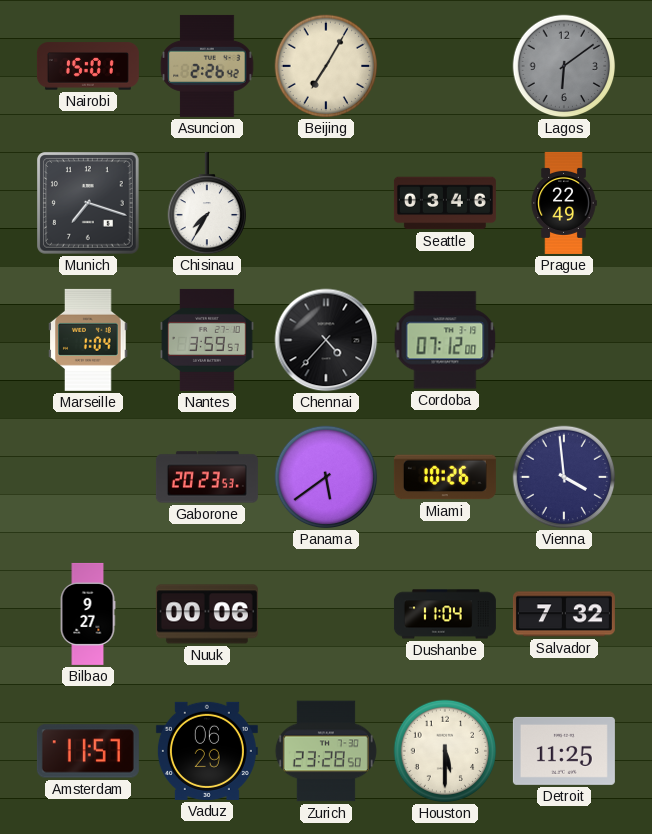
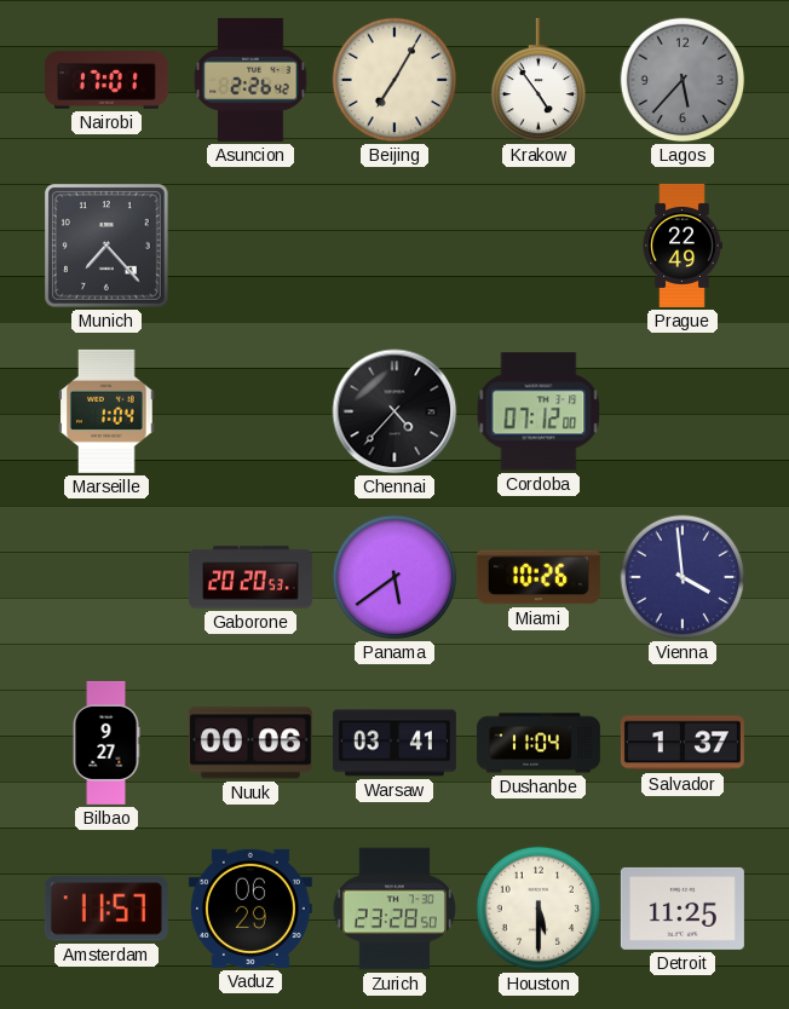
Nairobi: 15:01 -> 17:01
Krakow: none -> 4:54
Lagos: 6:09 -> 5:37
Munich: 7:18 -> 7:23
Chisinau: 7:35 -> none
Seattle: 03:46 -> none
Nantes: 3:59 -> none
Gaborone: 20:23 -> 20:20
Warsaw: none -> 03:41
Salvador: 7:32 -> 1:37
